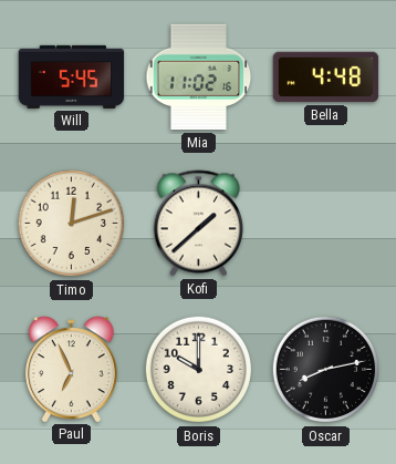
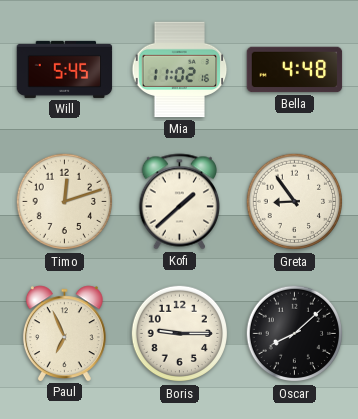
Greta: none -> 8:54
Boris: 10:00 -> 9:15
Oscar: 8:13 -> 8:08
